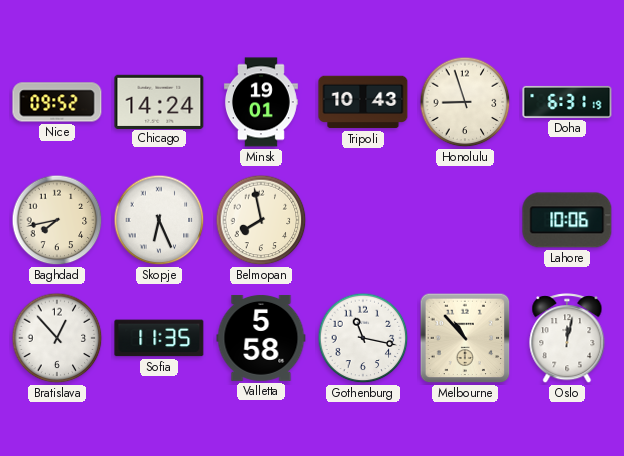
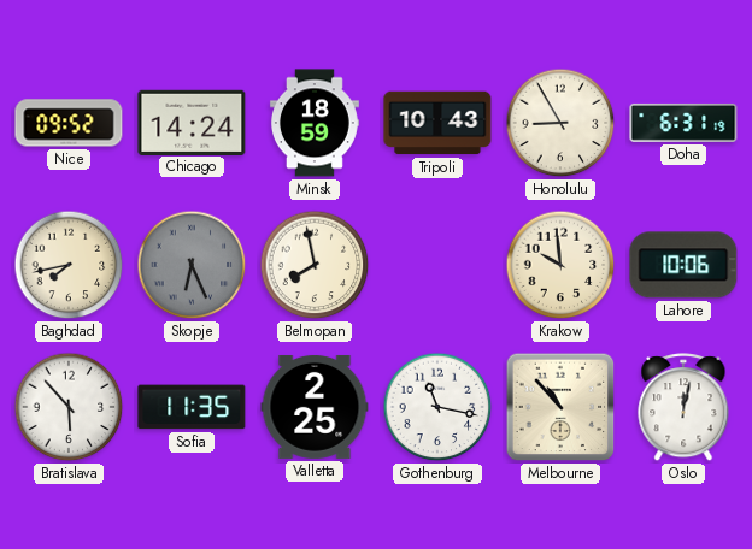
Minsk: 19:01 -> 18:59
Honolulu: 8:57 -> 8:55
Skopje dial: white -> grey
Krakow: none -> 9:59
Bratislava: 12:53 -> 5:53
Valletta: 5:58 -> 2:25
